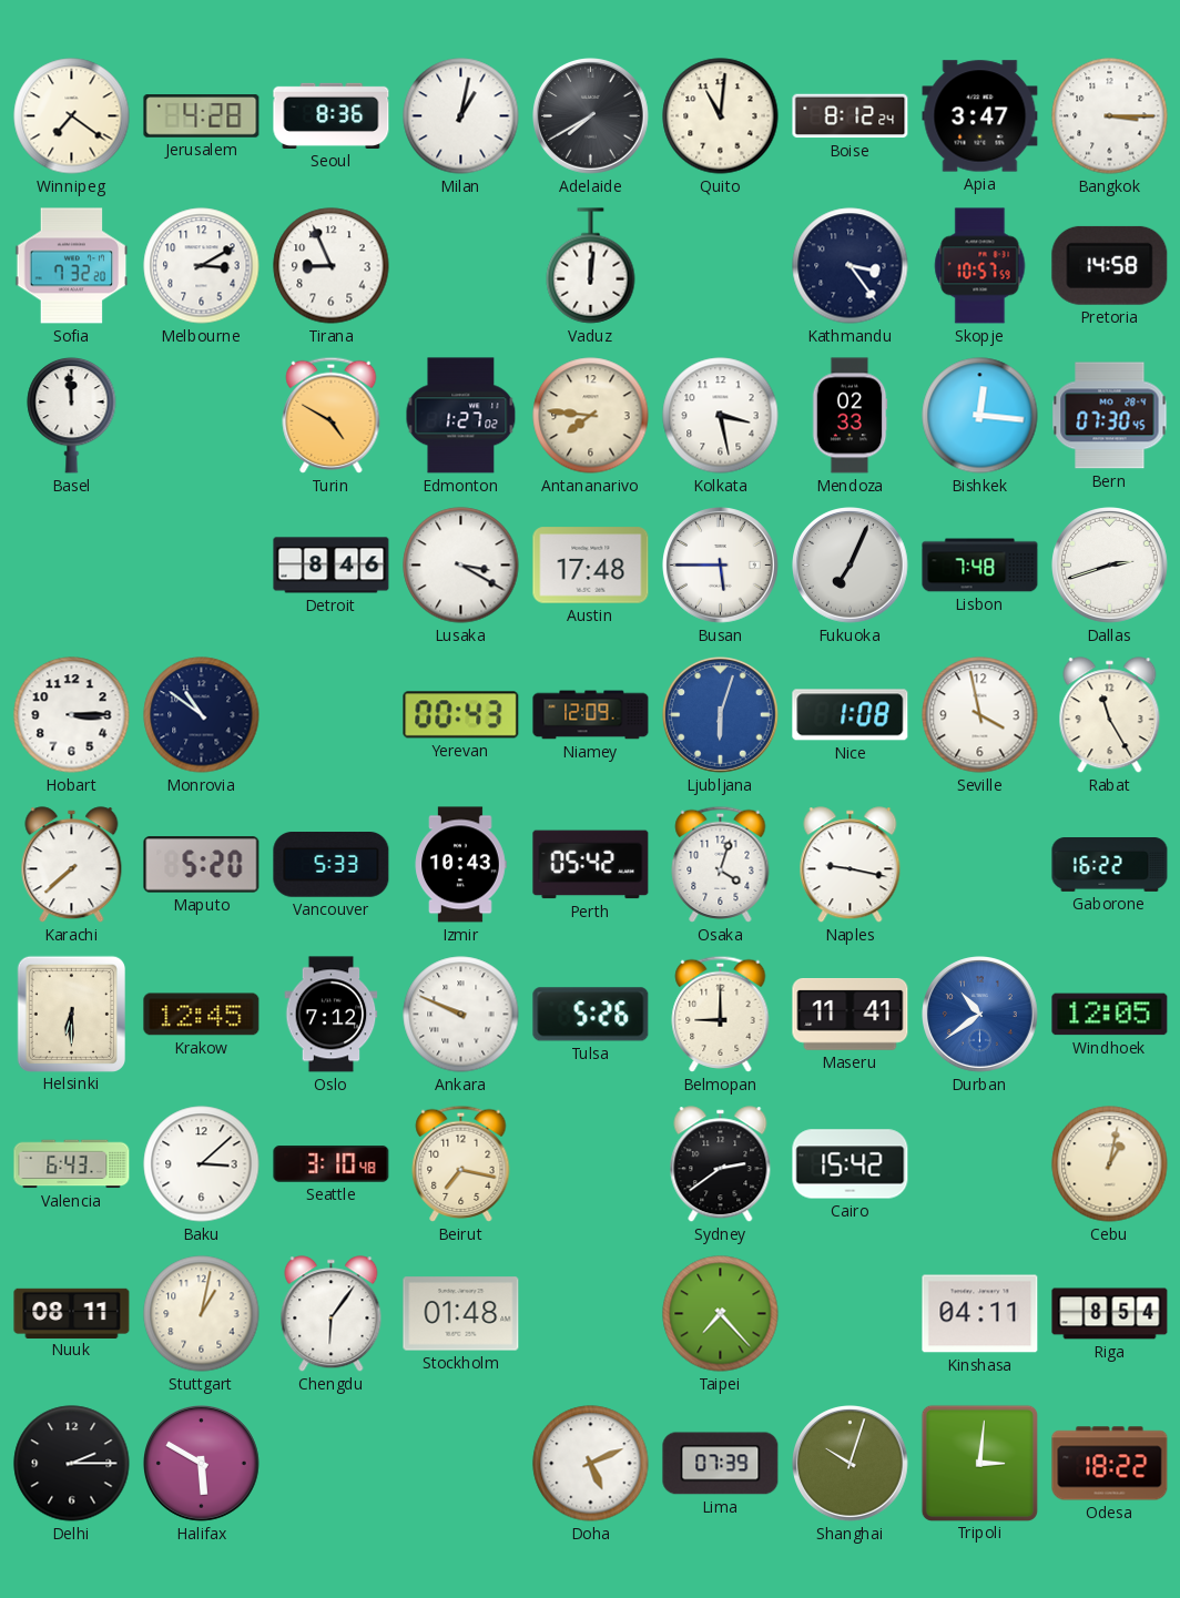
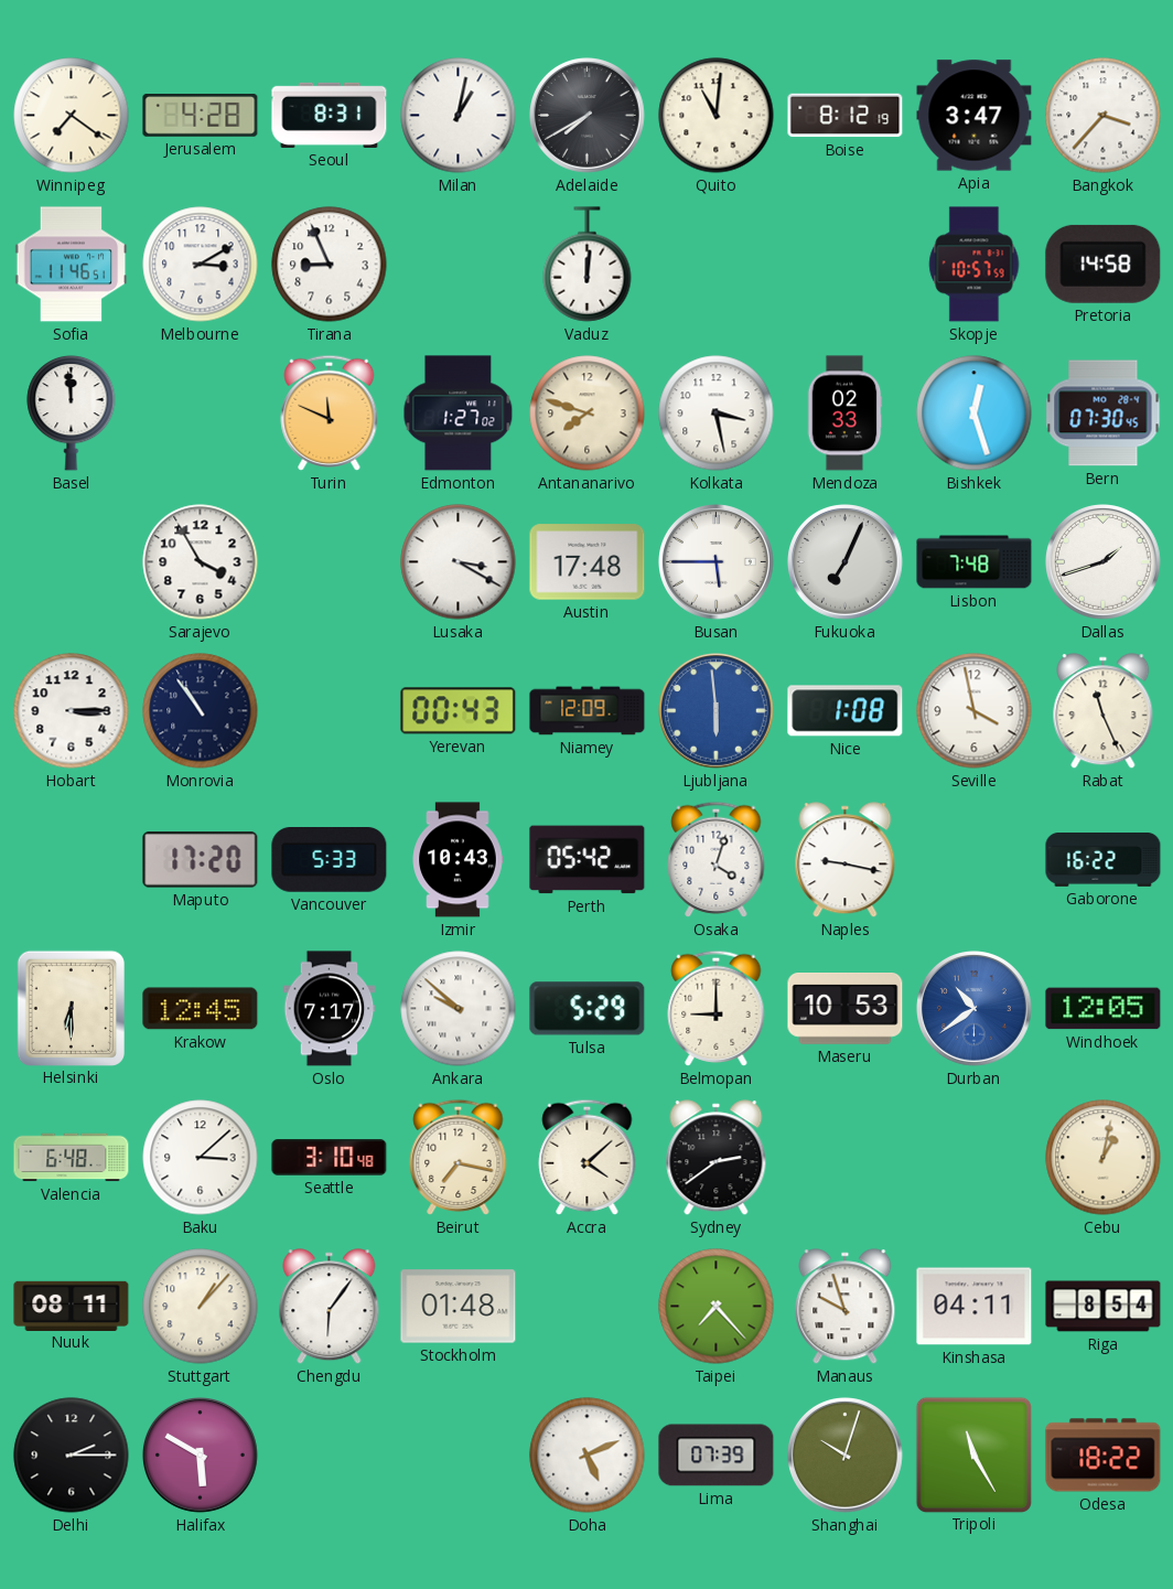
Seoul: 8:36 -> 8:31
Boise: 8:12:24 -> 8:12:19
Bangkok: 3:15 -> 3:37
Sofia: 7:32 -> 11:46
Kathmandu: 3:24 -> none
Turin: 4:50 -> 11:49
Antananarivo: 7:46 -> 7:48
Bishkek: 12:16 -> 12:27
Sarajevo: none -> 3:55
Detroit: 8:46 -> none
Dallas: 2:42 -> 1:42
Monrovia: 10:51 -> 10:54
Ljubljana: 6:03 -> 5:59
Rabat: 11:25 -> 11:26
Karachi: 7:38 -> none
Maputo: 5:20 -> 17:20
Oslo: 7:12 -> 7:17
Ankara: 9:49 -> 9:52
Tulsa: 5:26 -> 5:29
Maseru: 11:41 -> 10:53
Valencia: 6:43 -> 6:48
Accra: none -> 4:08
Cairo: 15:42 -> none
Stuttgart: 1:02 -> 1:07
Manaus: none -> 9:57
Tripoli: 3:01 -> 11:25
